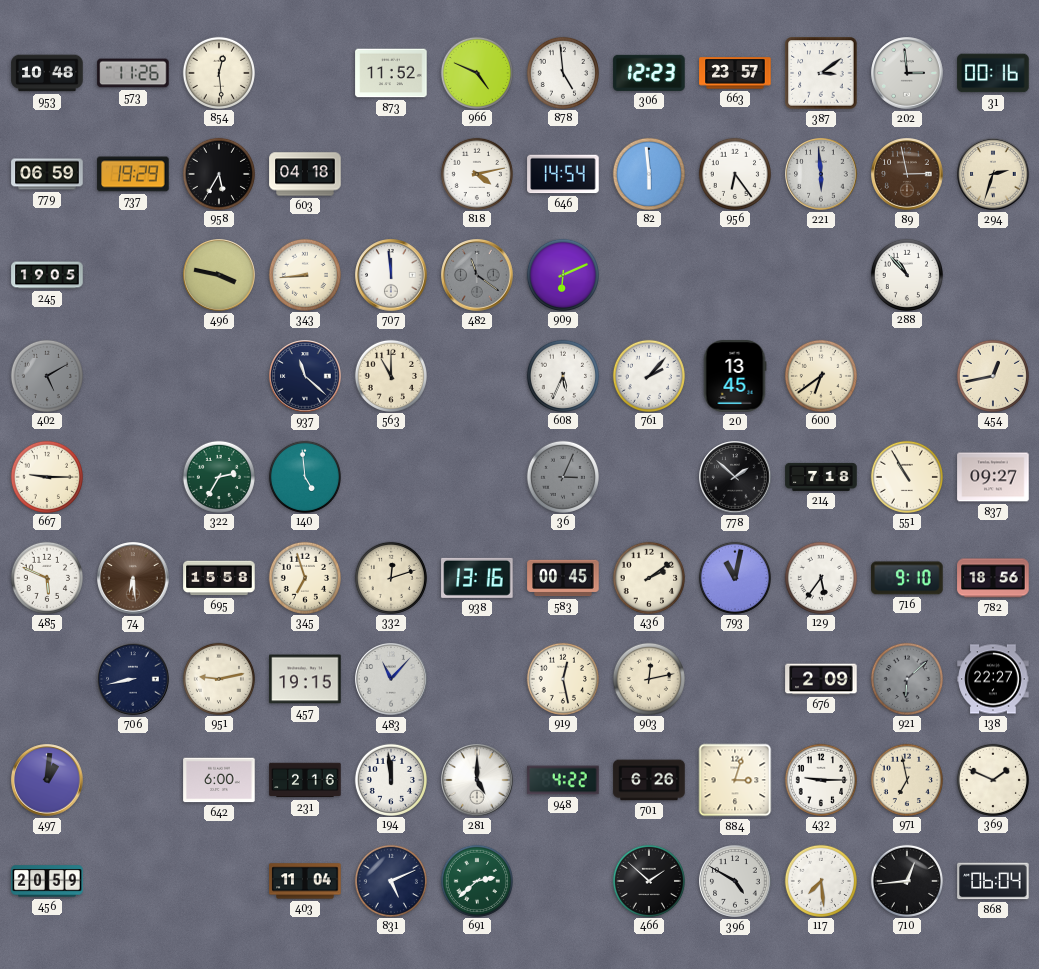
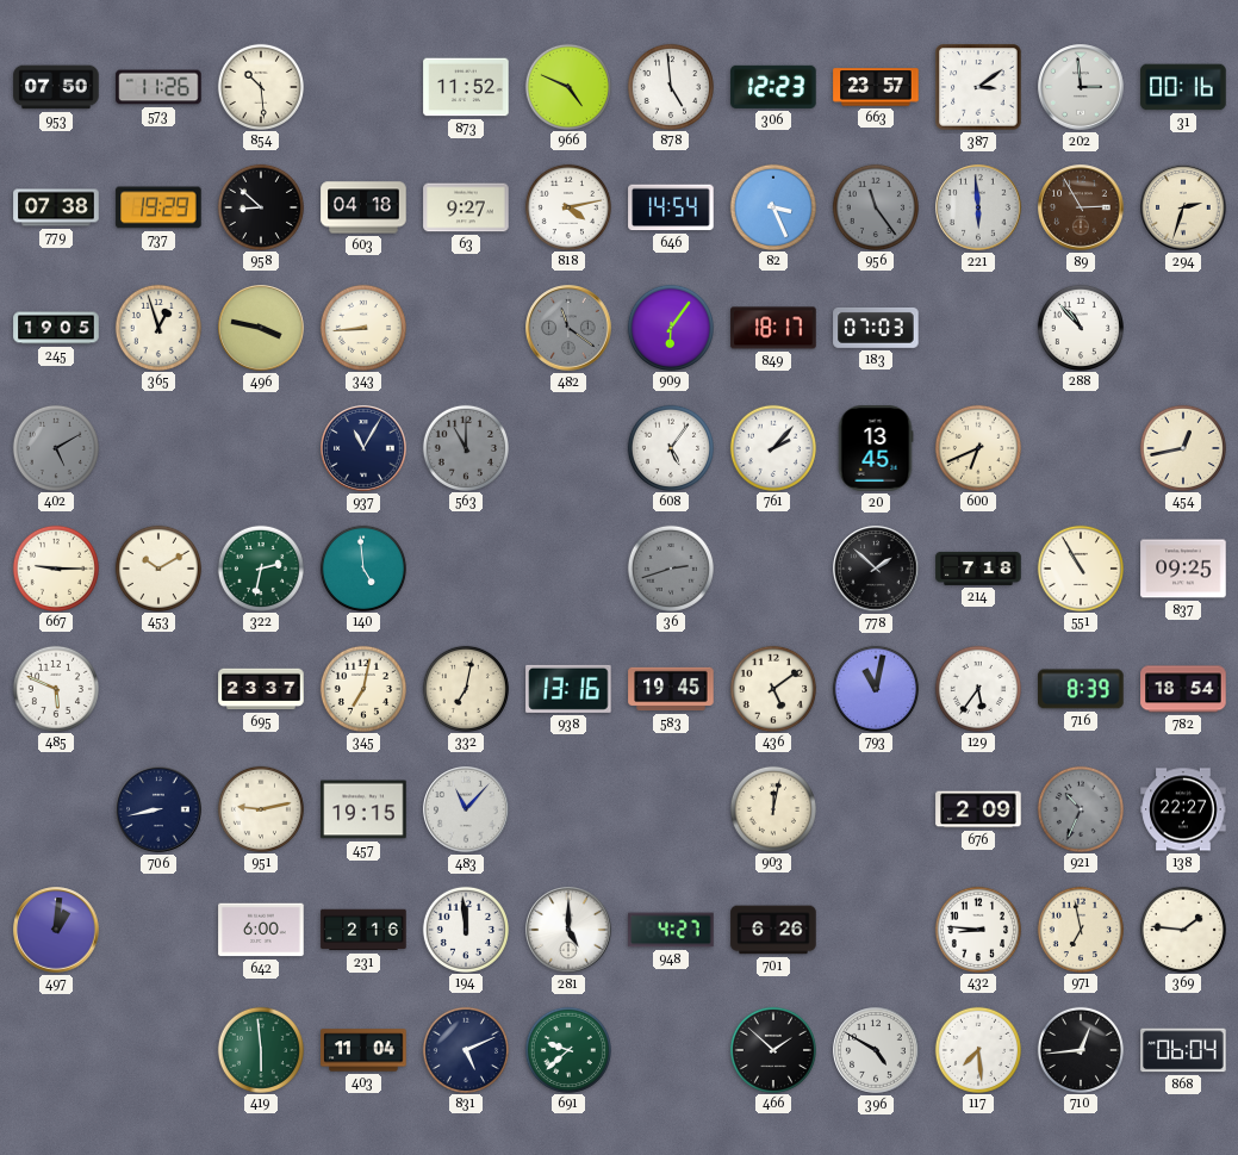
953: 10:48 -> 07:50
854: 12:29 -> 10:29
779: 06:59 -> 07:38
958: 5:35 -> 8:52
63: none -> 9:27
82: 5:59 -> 3:26
956: 6:24 -> 11:24
956 dial: white -> grey
89: 2:58 -> 2:55
365: none -> 12:57
707: 11:59 -> none
909: 6:11 -> 6:06
849: none -> 18:17
183: none -> 07:03
937: 11:22 -> 11:05
563 dial: cream -> grey
608: 5:34 -> 5:06
600: 6:39 -> 6:41
453: none -> 10:10
322: 2:35 -> 2:32
36: 3:04 -> 2:42
837: 09:27 -> 09:25
74: 6:29 -> none
695: 15:58 -> 23:37
345: 6:57 -> 7:02
332: 12:12 -> 7:02
583: 00:45 -> 19:45
436: 2:09 -> 5:09
716: 9:10 -> 8:39
782: 18:56 -> 18:54
919: 12:28 -> none
903: 12:13 -> 12:02
921: 6:08 -> 10:34
948: 4:22 -> 4:27
884: 3:03 -> none
432: 9:15 -> 8:46
369: 1:49 -> 1:46
456: 20:59 -> none
419: none -> 5:59
691: 2:38 -> 9:38
